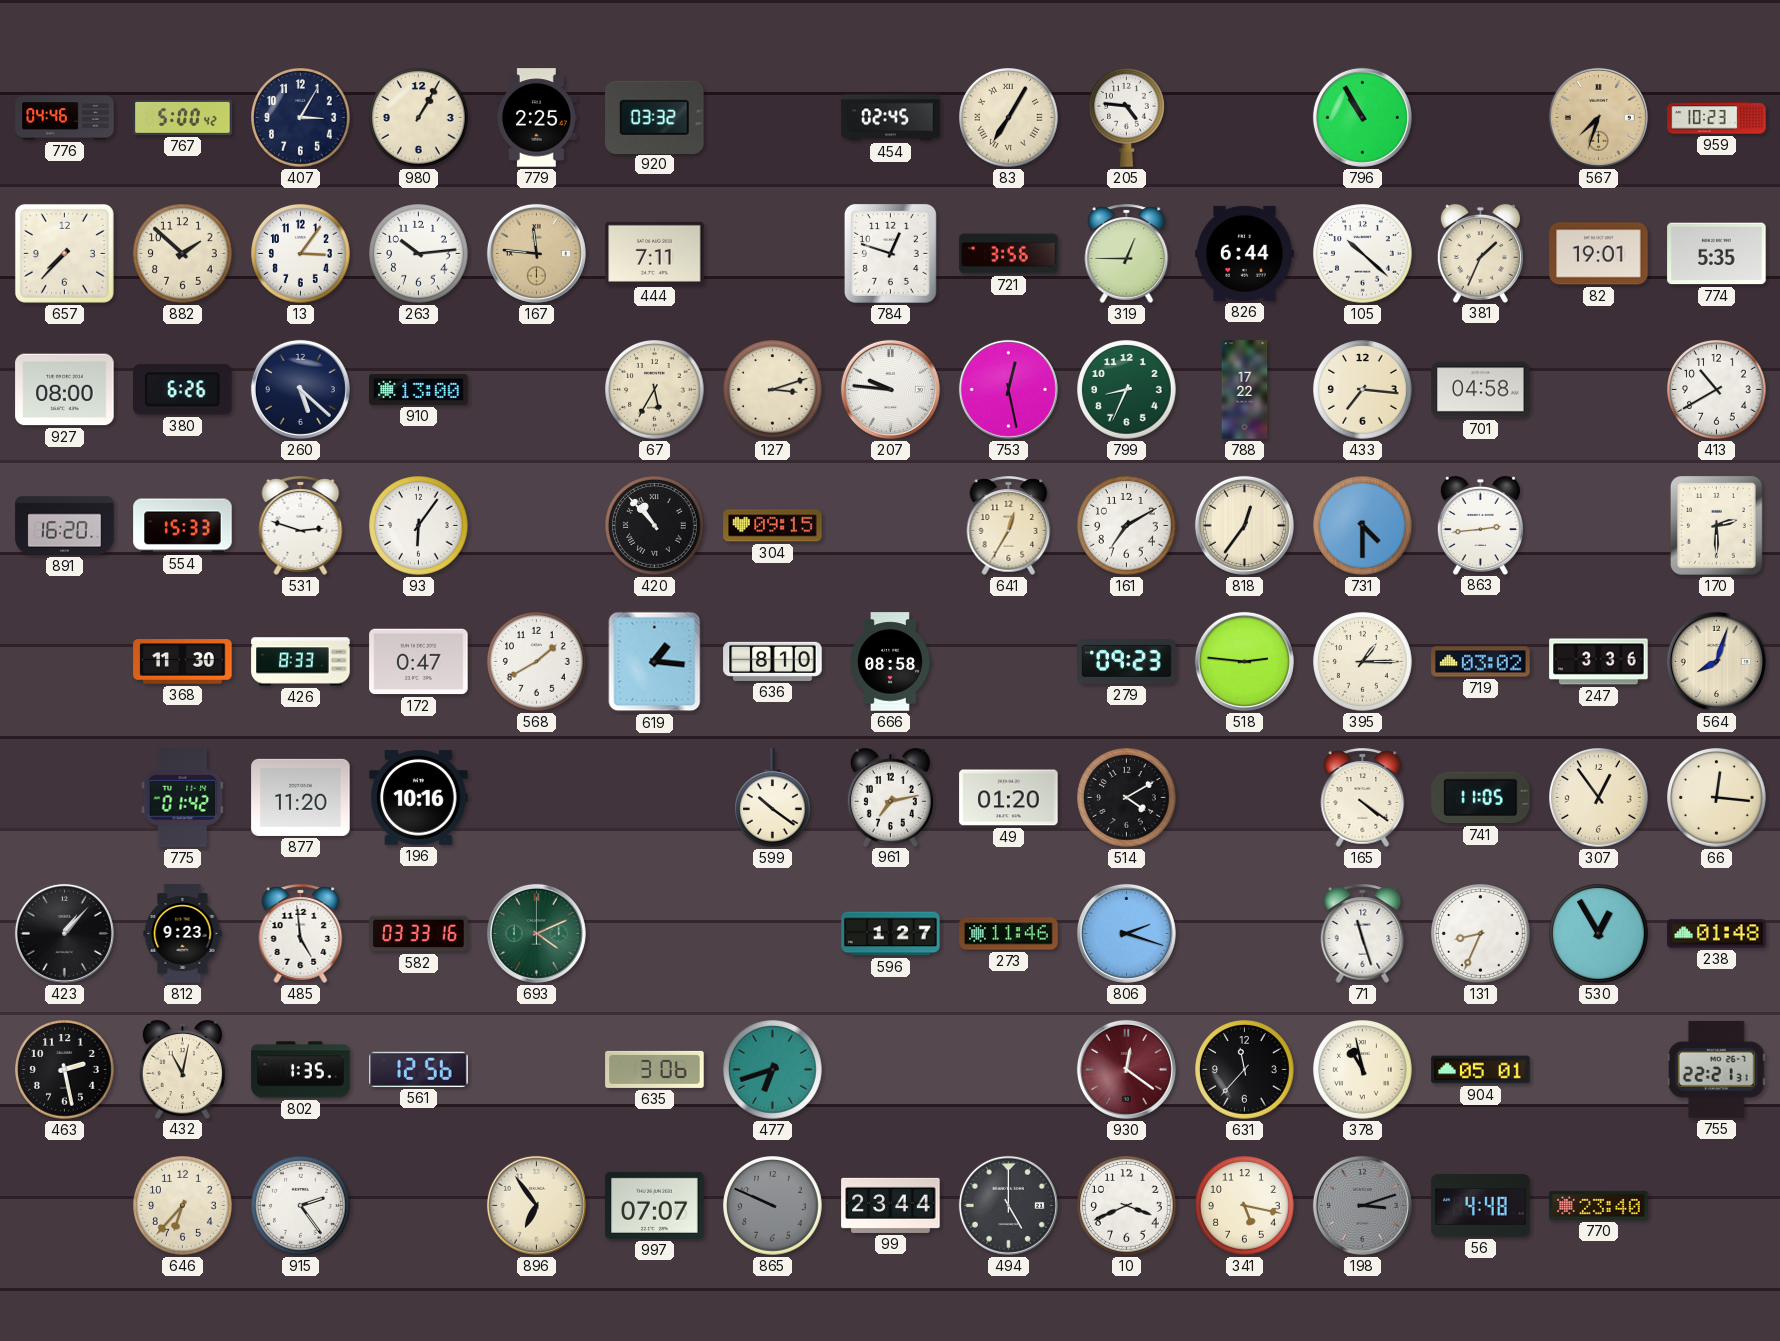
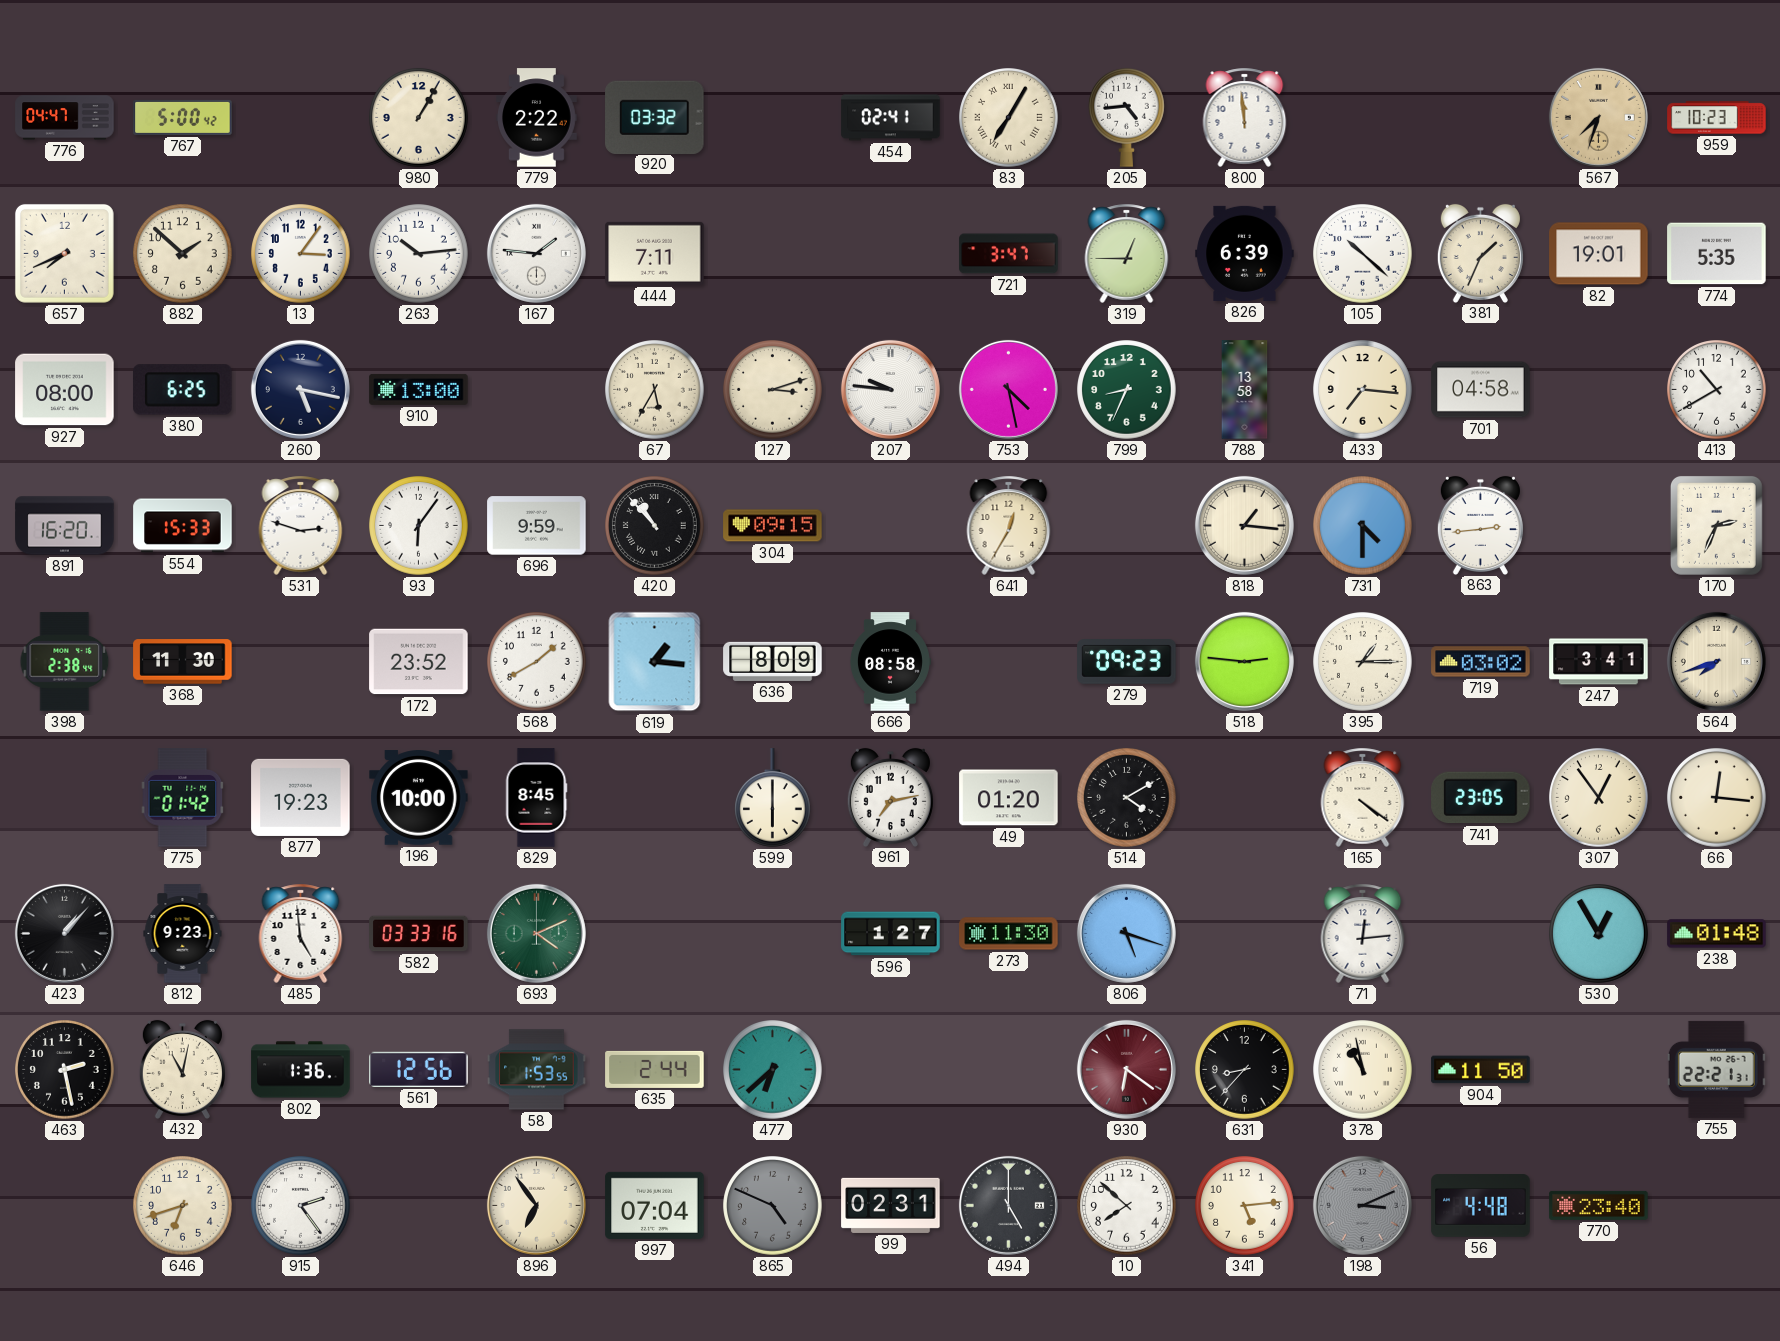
776: 04:46 -> 04:47
407: 3:05 -> none
779: 2:25 -> 2:22
454: 02:45 -> 02:41
205: 4:46 -> 4:44
800: none -> 11:59
796: 10:55 -> none
657: 7:37 -> 7:41
167: 11:46 -> 1:46
167 dial: champagne -> white
784: 12:48 -> none
721: 3:56 -> 3:47
826: 6:44 -> 6:39
380: 6:26 -> 6:25
260: 5:22 -> 5:17
753: 12:28 -> 4:28
788: 17:22 -> 13:58
696: none -> 9:59
161: 7:10 -> none
818: 12:36 -> 1:16
170: 2:30 -> 2:34
398: none -> 2:38
426: 8:33 -> none
172: 0:47 -> 23:52
636: 8:10 -> 8:09
247: 3:36 -> 3:41
564: 8:03 -> 7:42
877: 11:20 -> 19:23
196: 10:16 -> 10:00
829: none -> 8:45
599: 10:21 -> 6:00
741: 11:05 -> 23:05
273: 11:46 -> 11:30
806: 2:18 -> 5:18
71: 11:27 -> 12:14
131: 8:34 -> none
802: 1:35 -> 1:36
58: none -> 1:53
635: 3:06 -> 2:44
477: 6:42 -> 6:38
930: 12:21 -> 6:21
631: 11:37 -> 8:37
904: 05:01 -> 11:50
646: 6:37 -> 6:42
997: 07:07 -> 07:04
865: 9:49 -> 4:49
99: 23:44 -> 02:31
10: 3:41 -> 7:52
341: 5:17 -> 5:14
198: 3:12 -> 3:11
